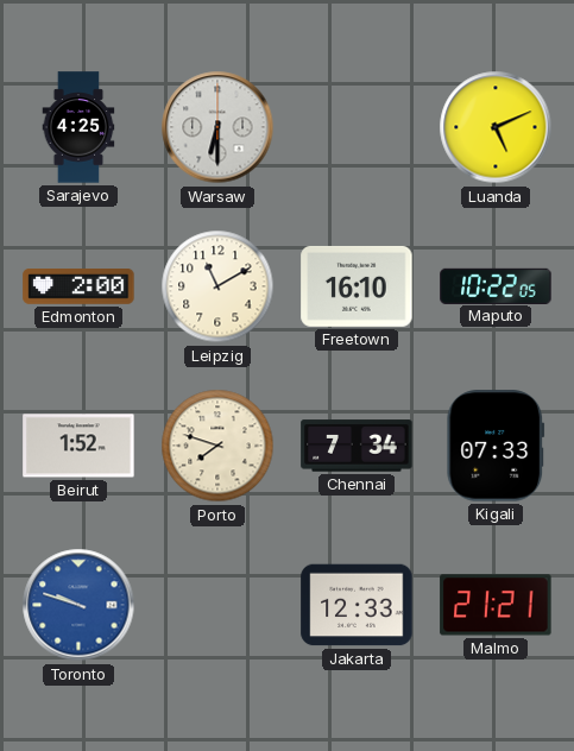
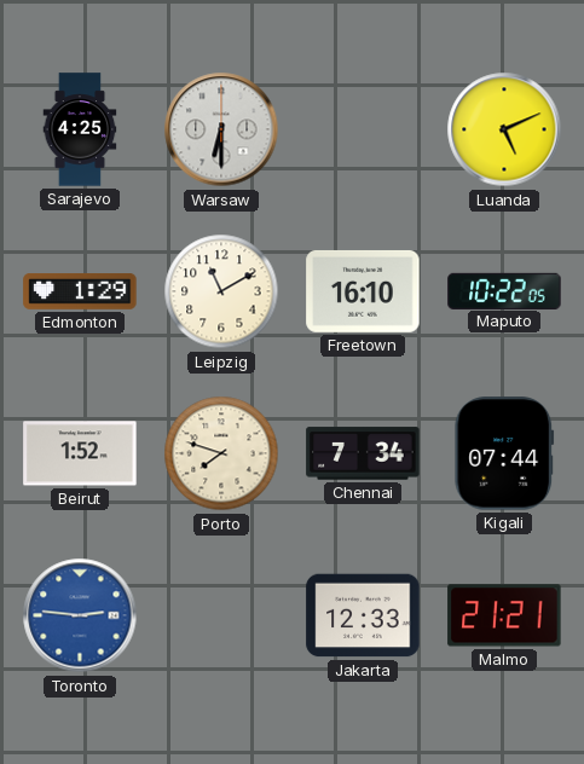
Edmonton: 2:00 -> 1:29
Kigali: 07:33 -> 07:44
Toronto: 9:48 -> 2:46
